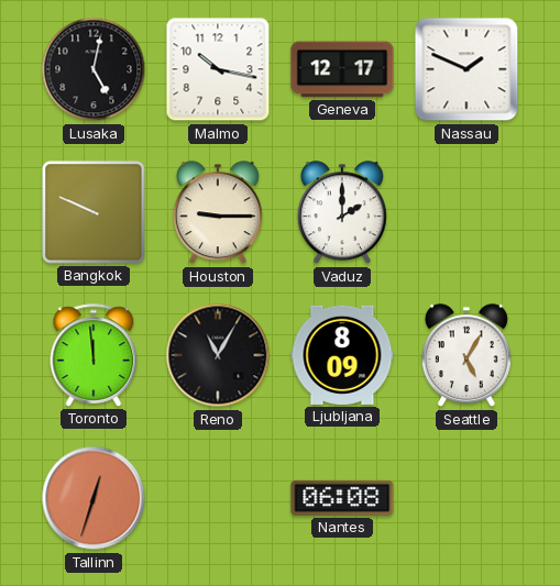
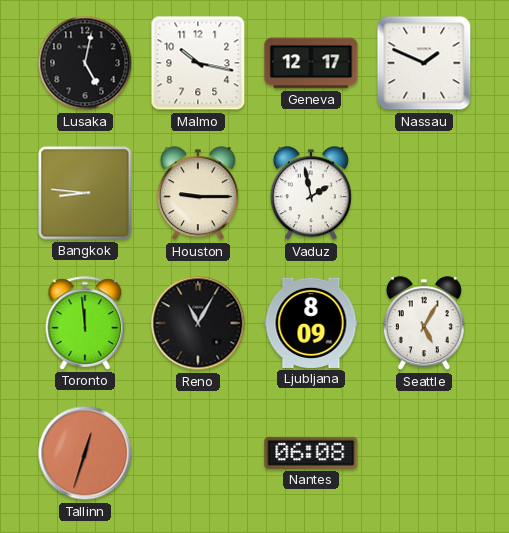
Bangkok: 9:49 -> 8:46
Vaduz: 2:00 -> 1:58
